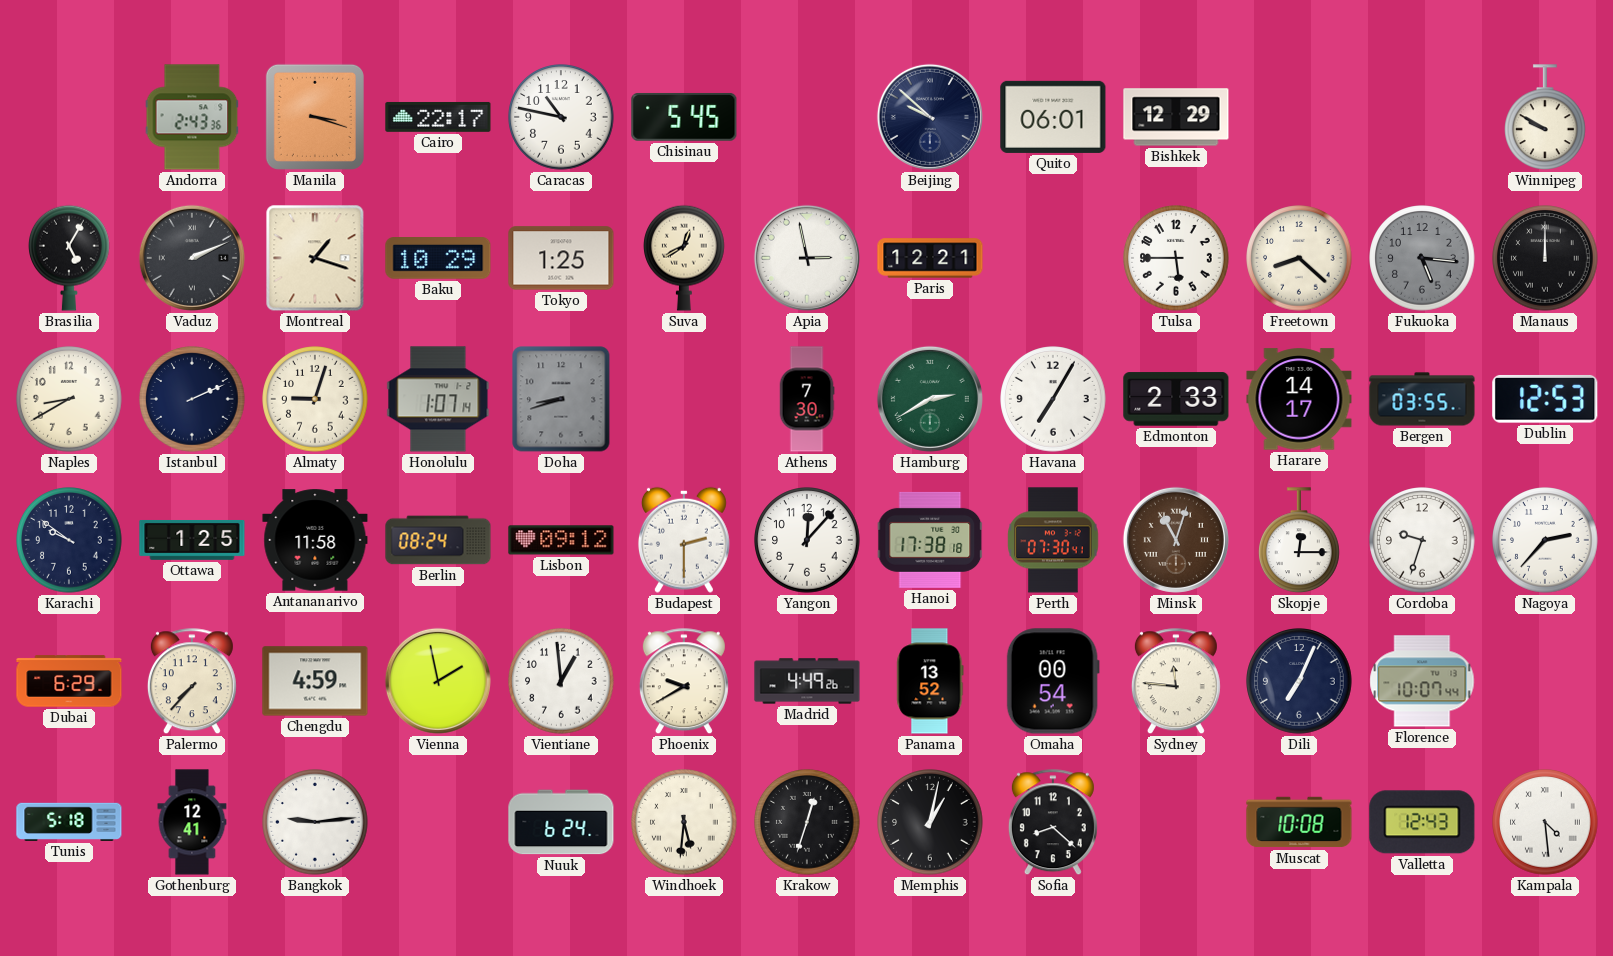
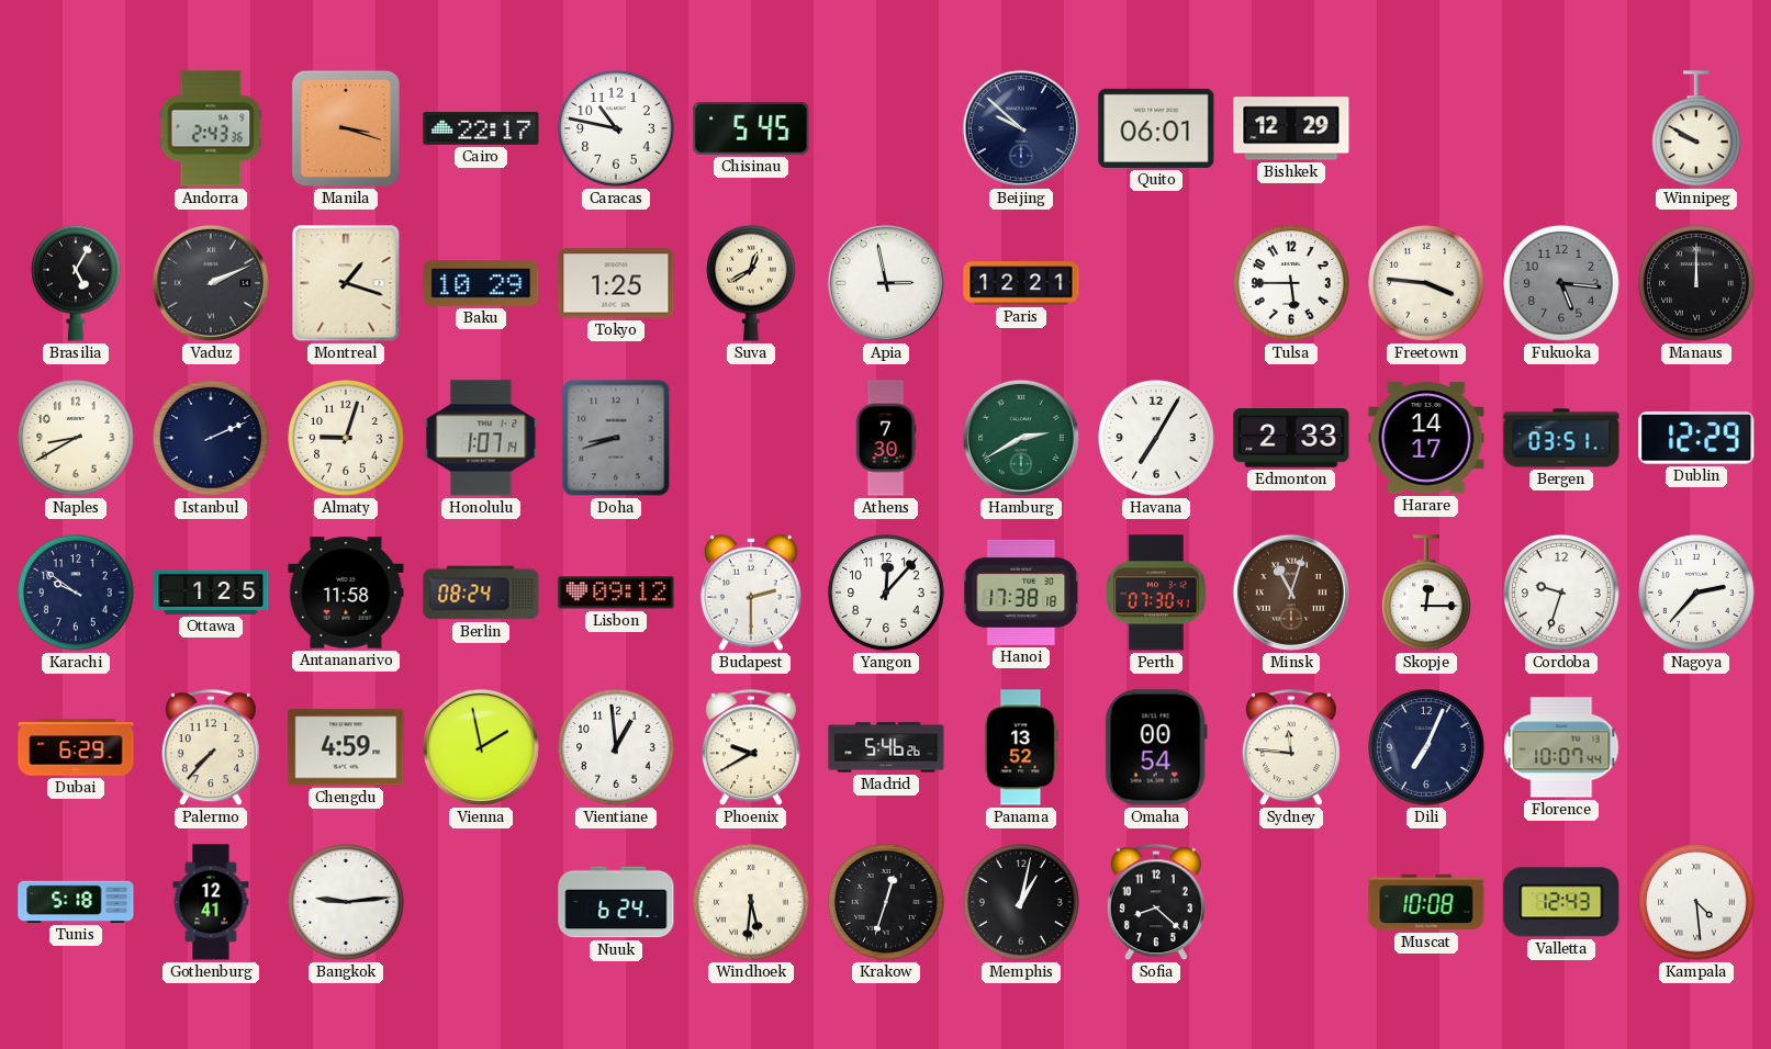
Freetown: 8:22 -> 3:46
Bergen: 03:55 -> 03:51
Dublin: 12:53 -> 12:29
Madrid: 4:49 -> 5:46
